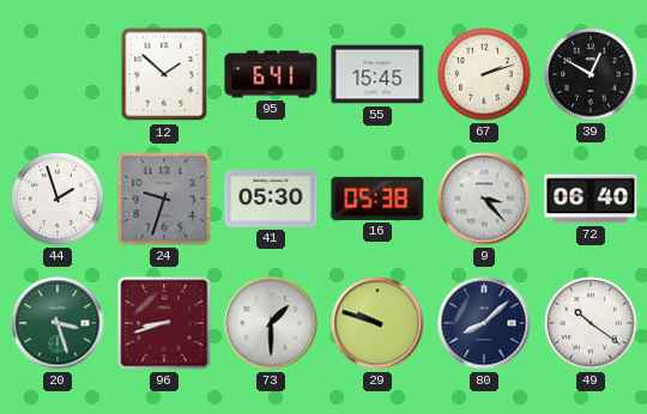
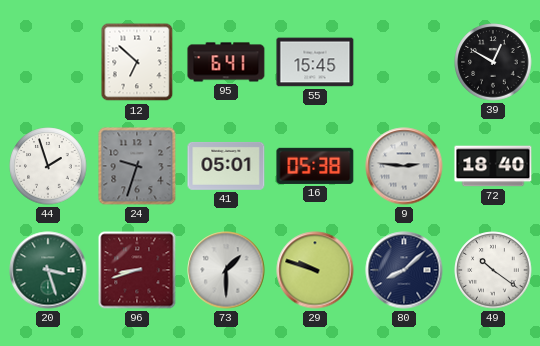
12: 1:52 -> 6:52
67: 2:12 -> none
41: 05:30 -> 05:01
9: 3:23 -> 2:46
72: 06:40 -> 18:40
